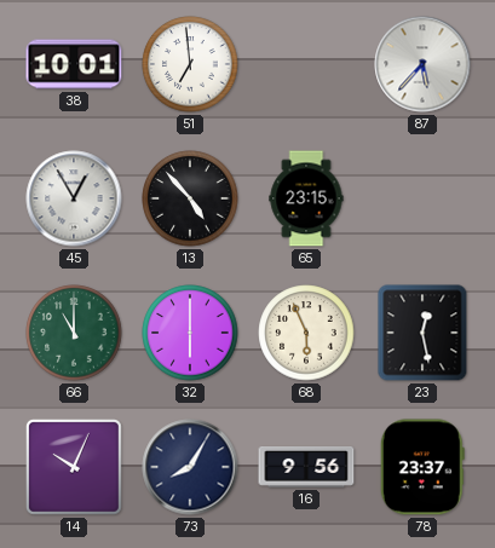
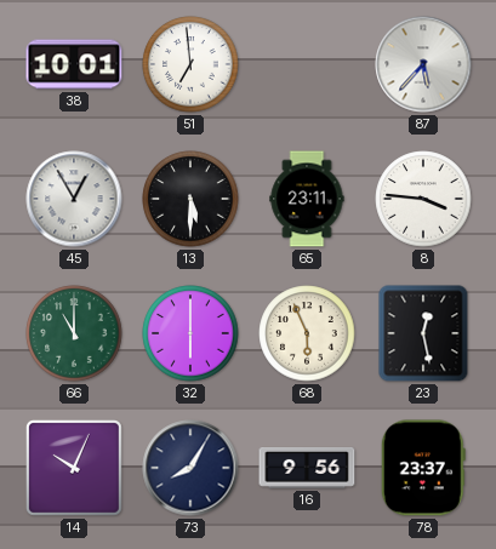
13: 4:53 -> 5:30
65: 23:15 -> 23:11
8: none -> 3:46
